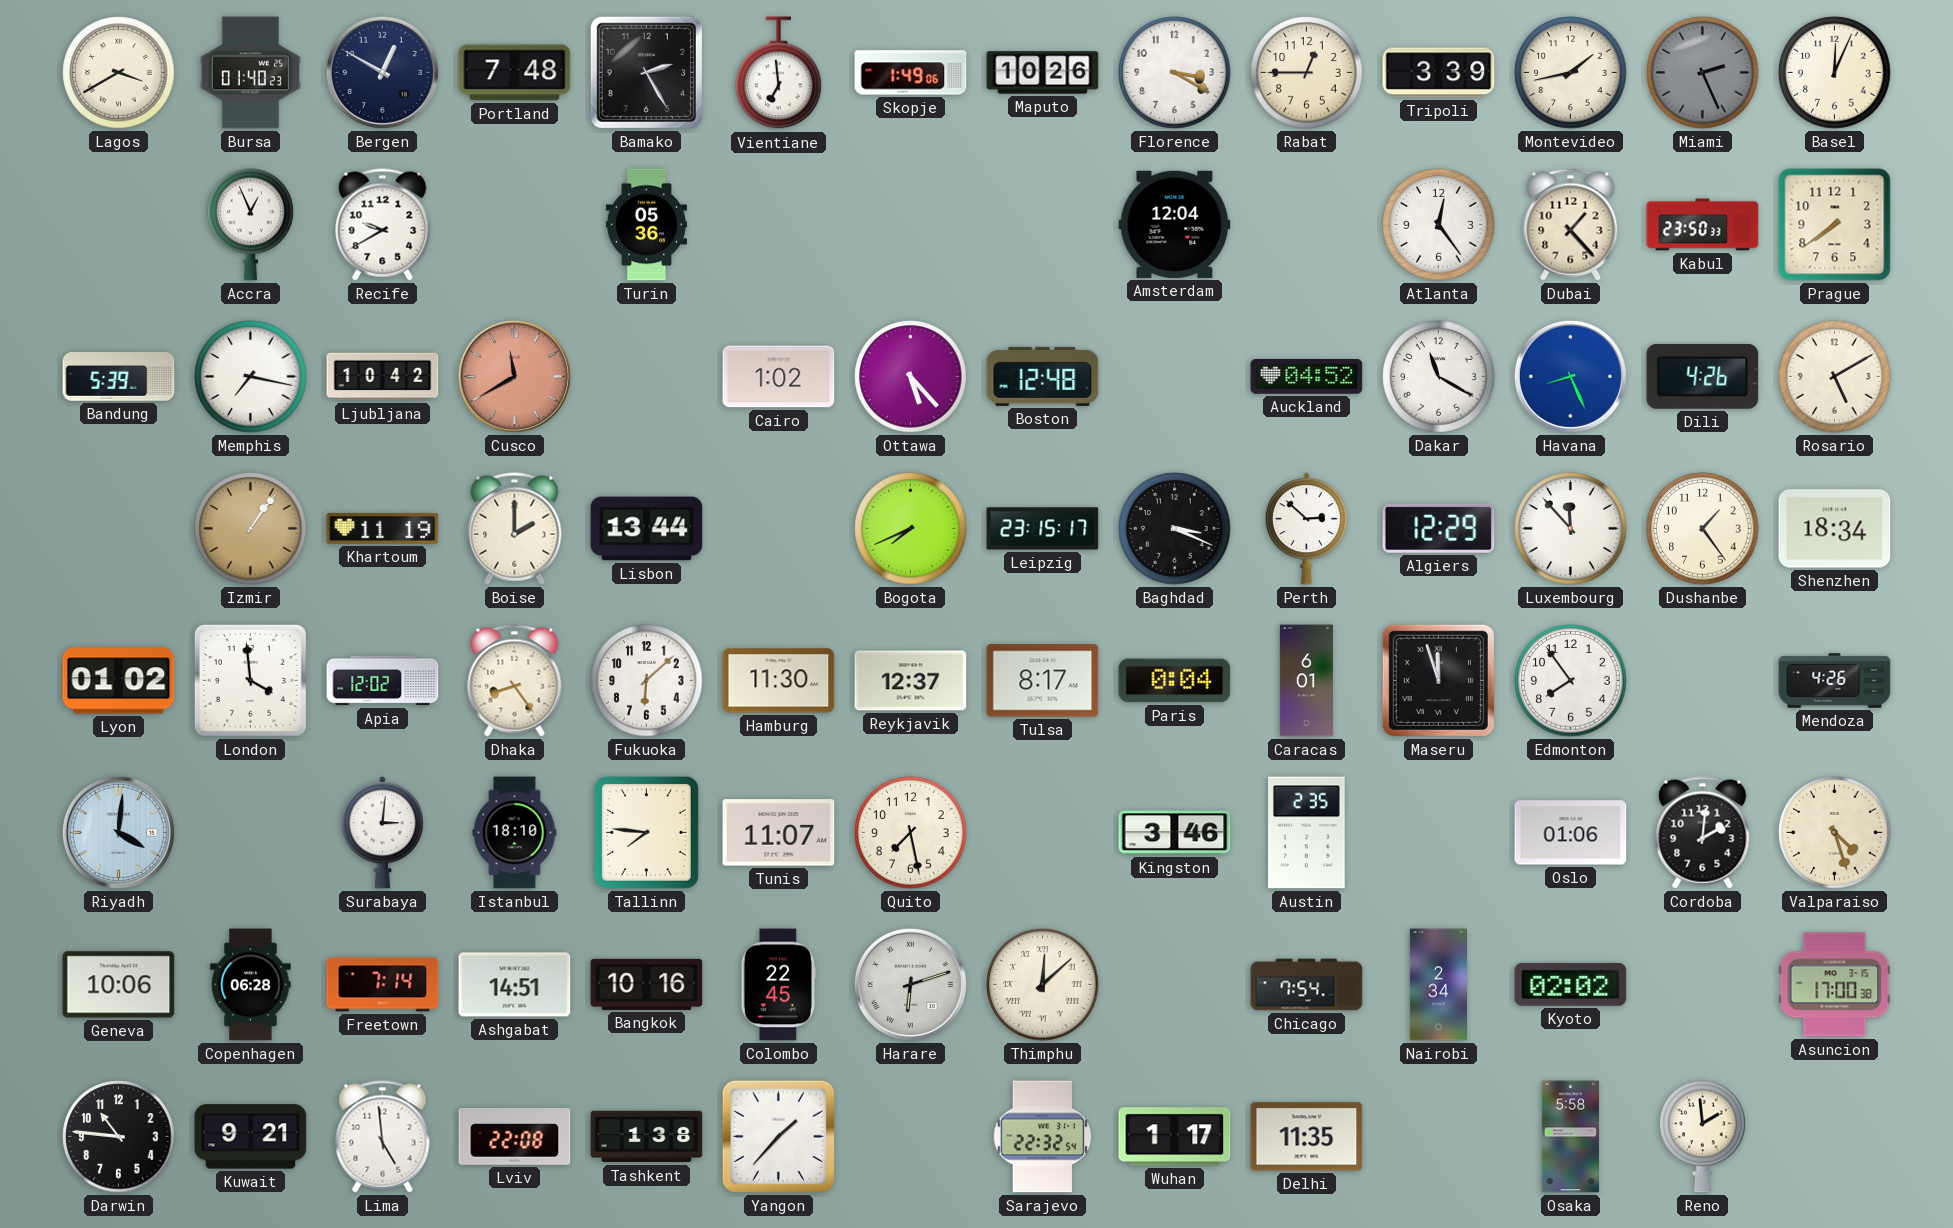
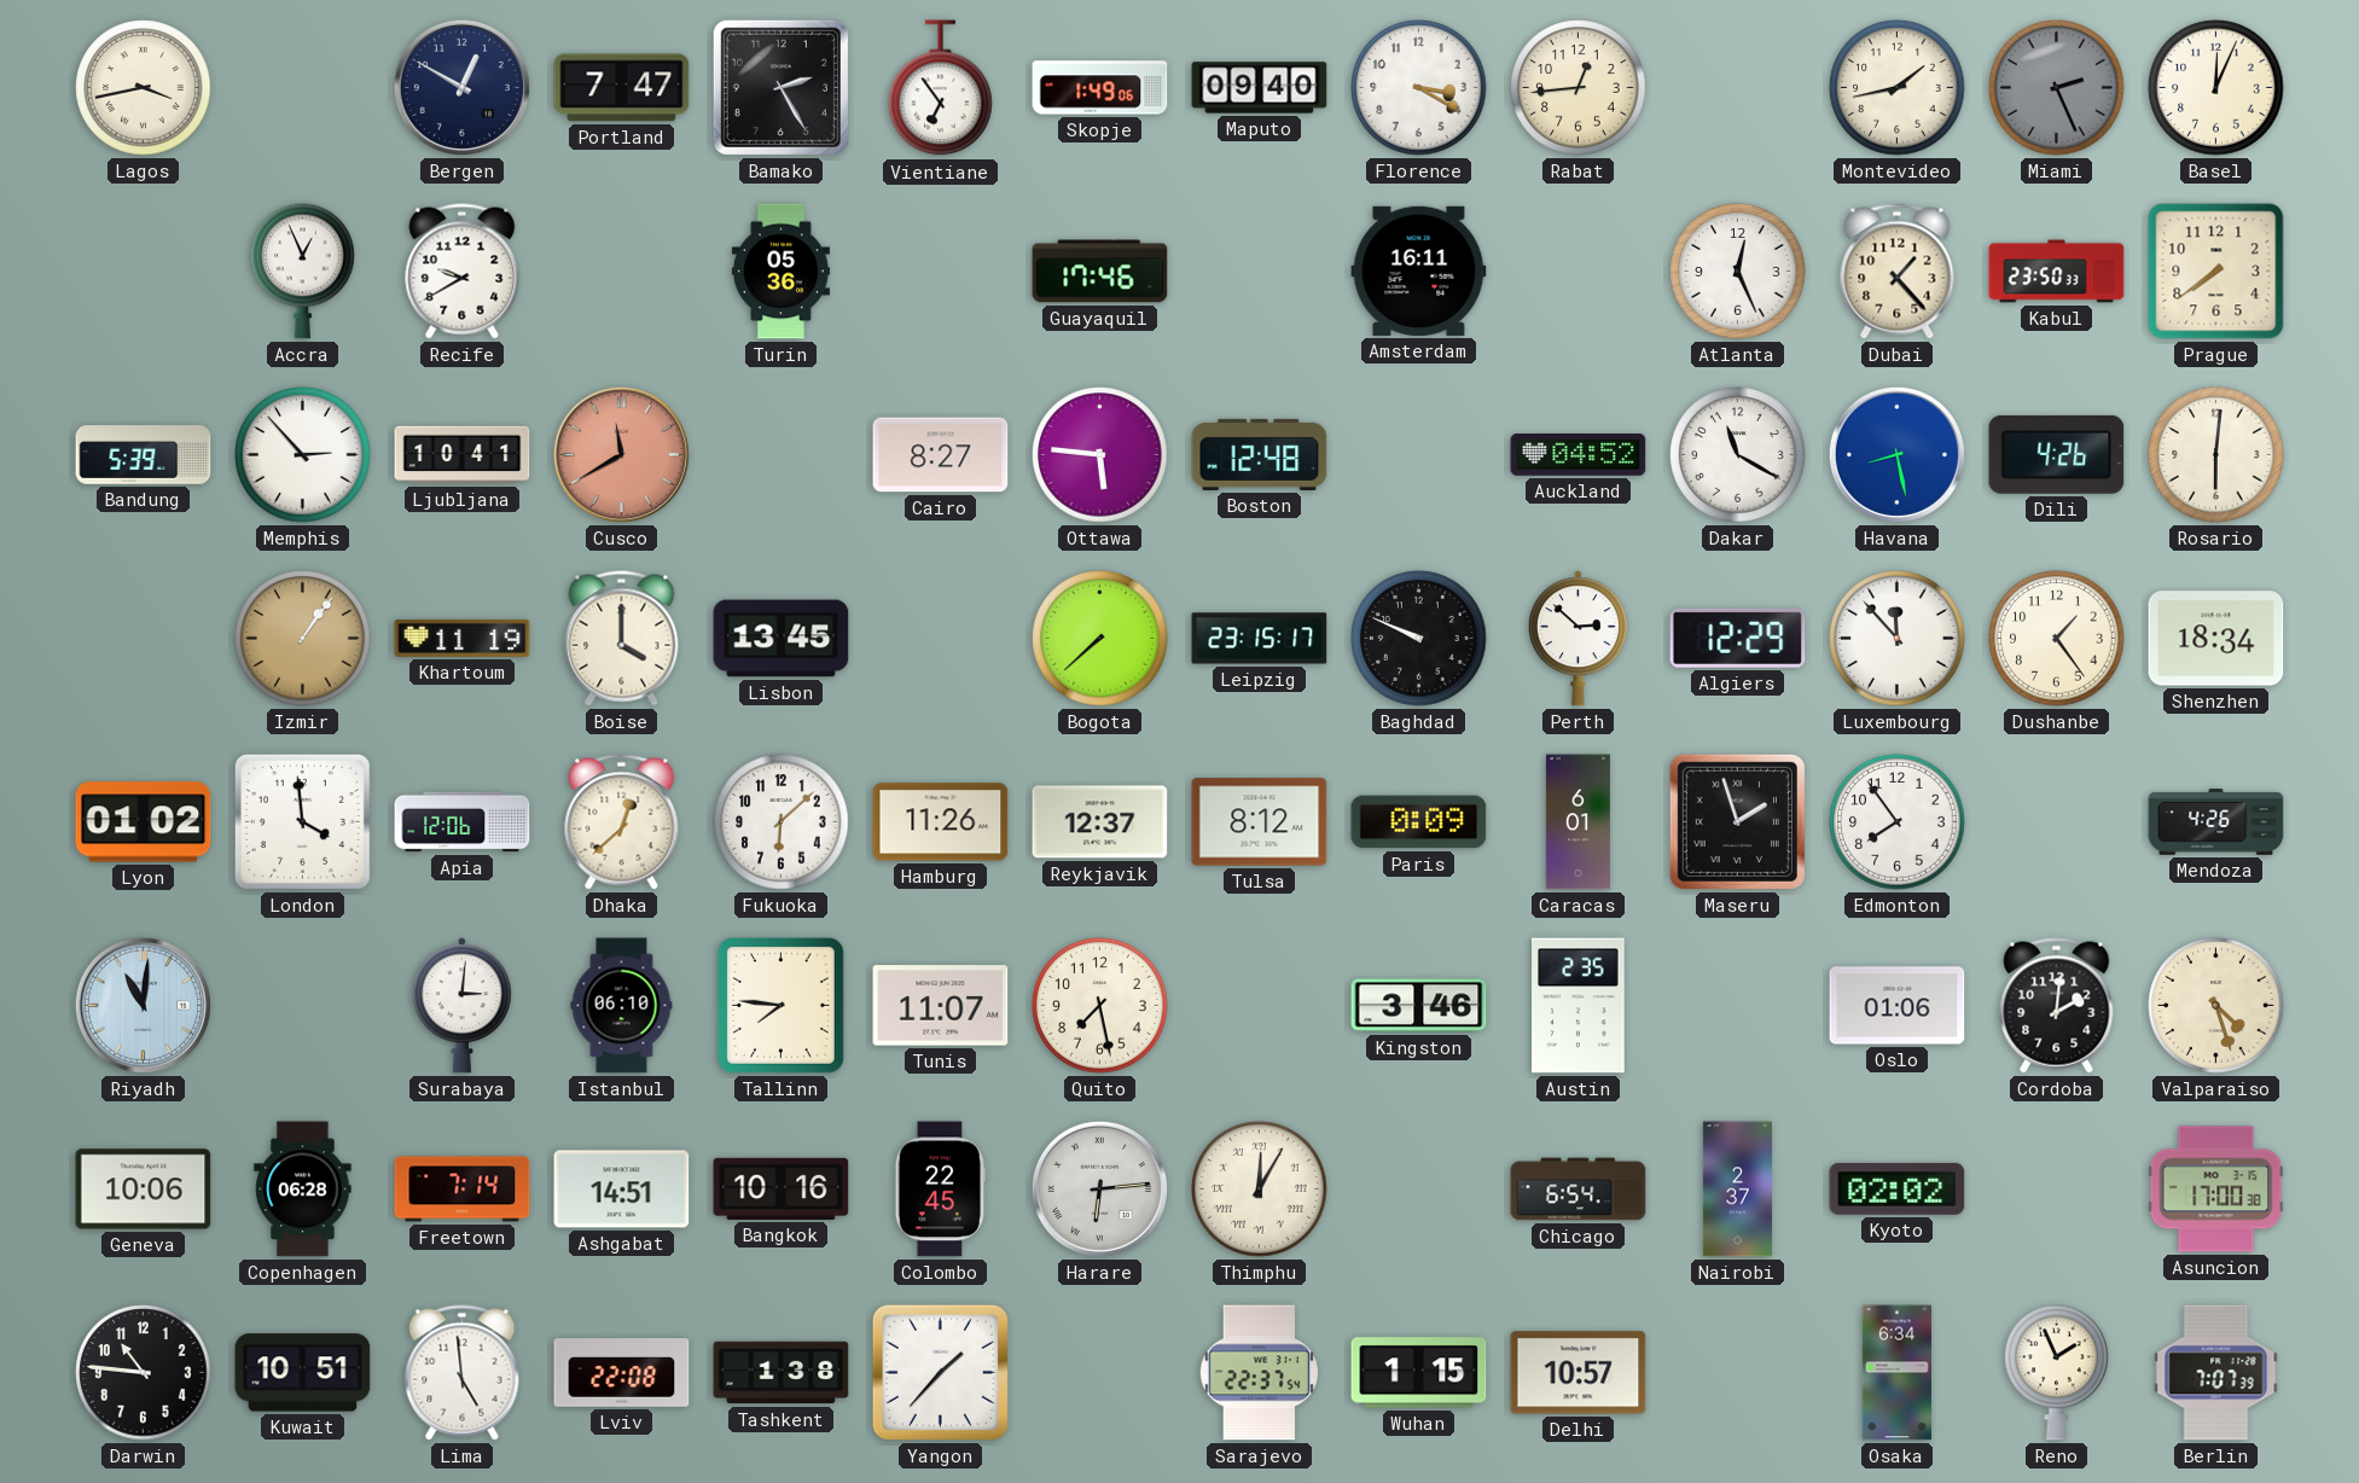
Lagos: 3:40 -> 3:43
Bursa: 01:40 -> none
Portland: 7:48 -> 7:47
Vientiane: 6:59 -> 6:54
Maputo: 10:26 -> 09:40
Rabat: 12:45 -> 12:44
Tripoli: 3:39 -> none
Guayaquil: none -> 17:46
Amsterdam: 12:04 -> 16:11
Atlanta: 12:24 -> 12:26
Memphis: 7:17 -> 2:53
Ljubljana: 10:42 -> 10:41
Cairo: 1:02 -> 8:27
Ottawa: 5:23 -> 5:46
Havana: 8:26 -> 8:28
Rosario: 5:10 -> 6:01
Boise: 2:00 -> 4:00
Lisbon: 13:44 -> 13:45
Bogota: 7:41 -> 7:38
Baghdad: 3:19 -> 9:49
Apia: 12:02 -> 12:06
Dhaka: 8:24 -> 12:38
Hamburg: 11:30 -> 11:26
Tulsa: 8:17 -> 8:12
Paris: 0:04 -> 0:09
Maseru: 11:57 -> 1:57
Riyadh: 4:01 -> 11:01
Istanbul: 18:10 -> 06:10
Harare: 6:12 -> 6:14
Thimphu: 12:08 -> 12:05
Chicago: 7:54 -> 6:54
Nairobi: 2:34 -> 2:37
Kuwait: 9:21 -> 10:51
Sarajevo: 22:32 -> 22:37
Wuhan: 1:17 -> 1:15
Delhi: 11:35 -> 10:57
Osaka: 5:58 -> 6:34
Reno: 1:59 -> 1:56
Berlin: none -> 7:07
